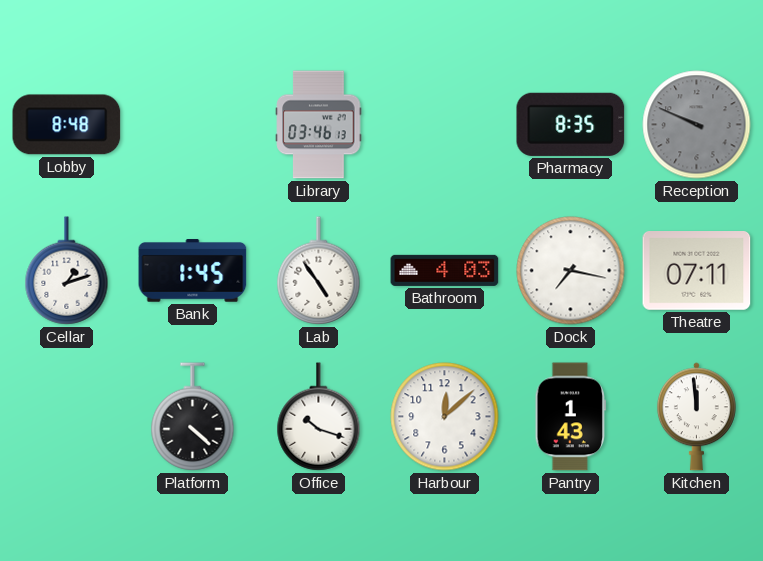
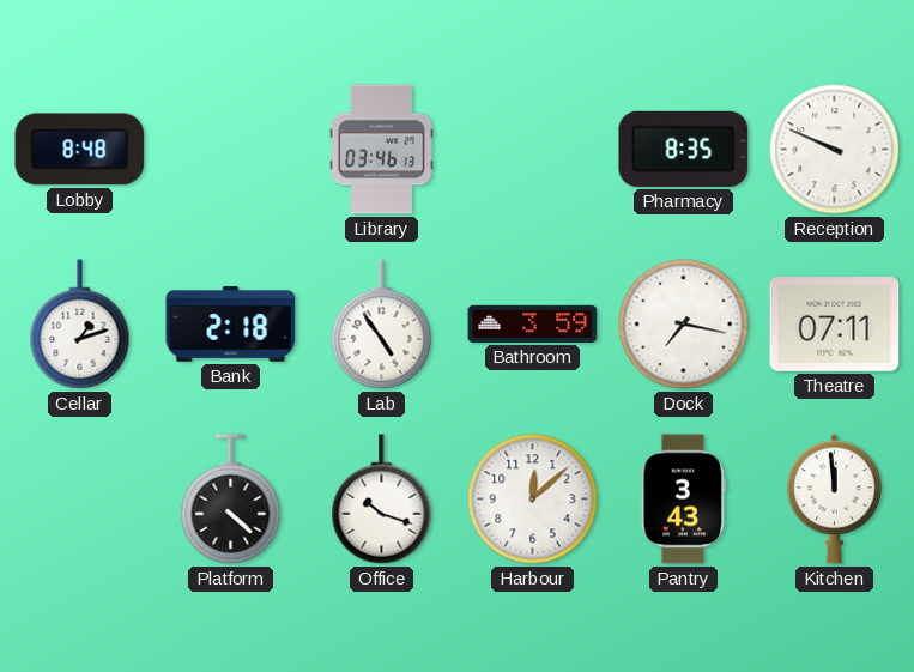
Reception dial: grey -> white
Bank: 1:45 -> 2:18
Bathroom: 4:03 -> 3:59
Pantry: 1:43 -> 3:43
